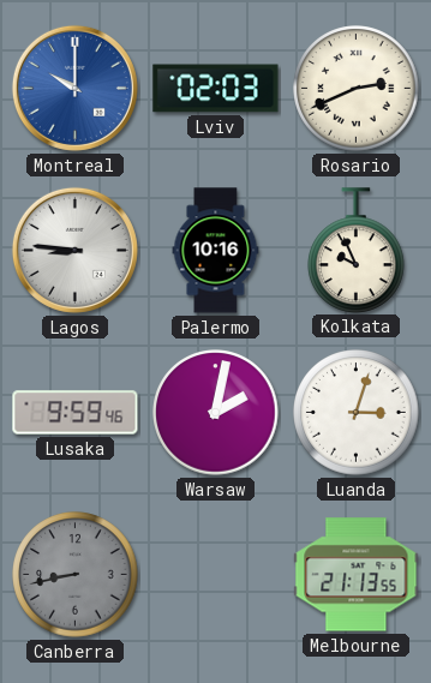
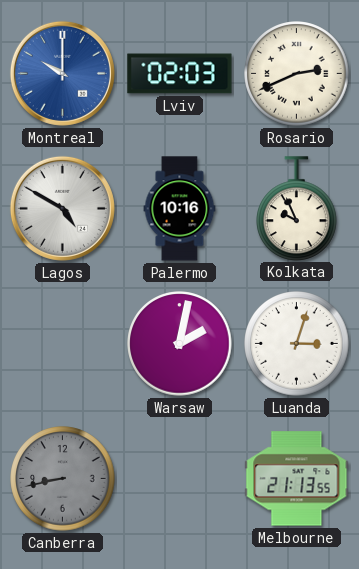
Lagos: 8:46 -> 4:50
Lusaka: 9:59 -> none
